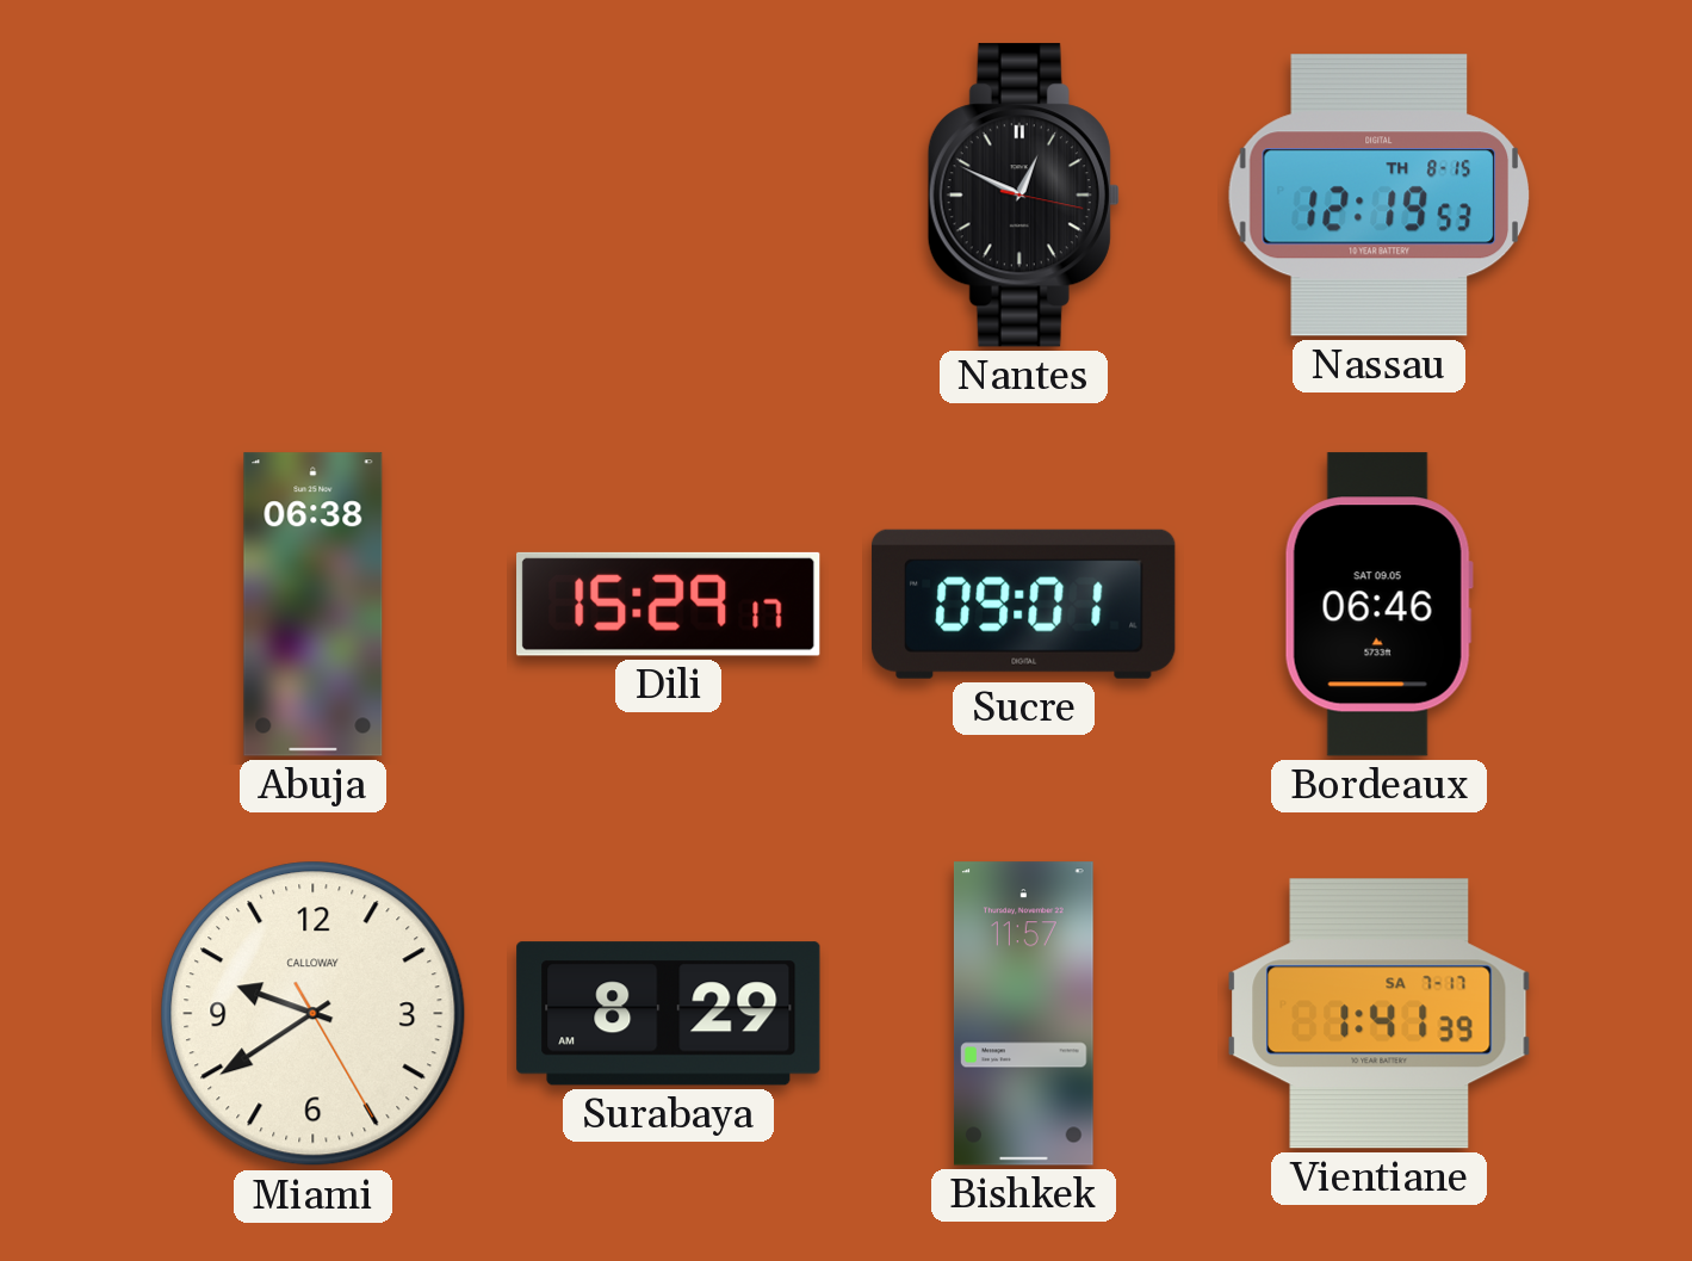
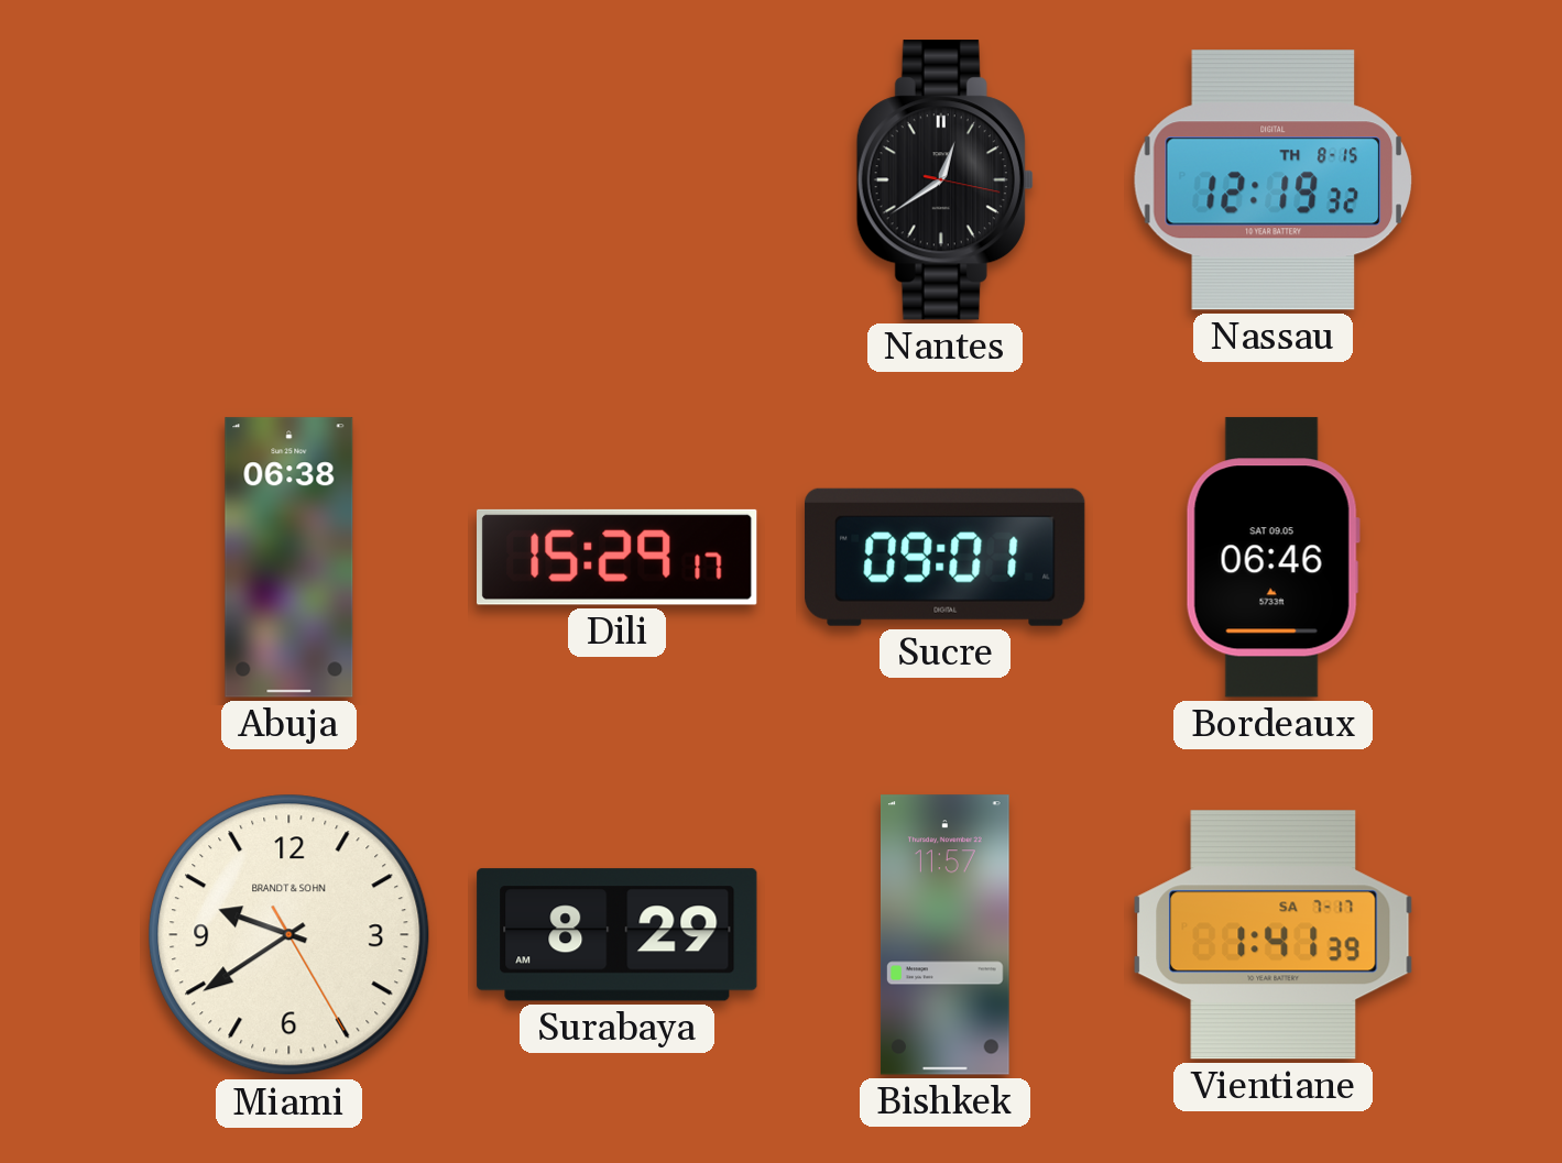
Nantes: 12:49 -> 12:39
Nassau: 12:19:53 -> 12:19:32
Miami brand: CALLOWAY -> BRANDT & SOHN
